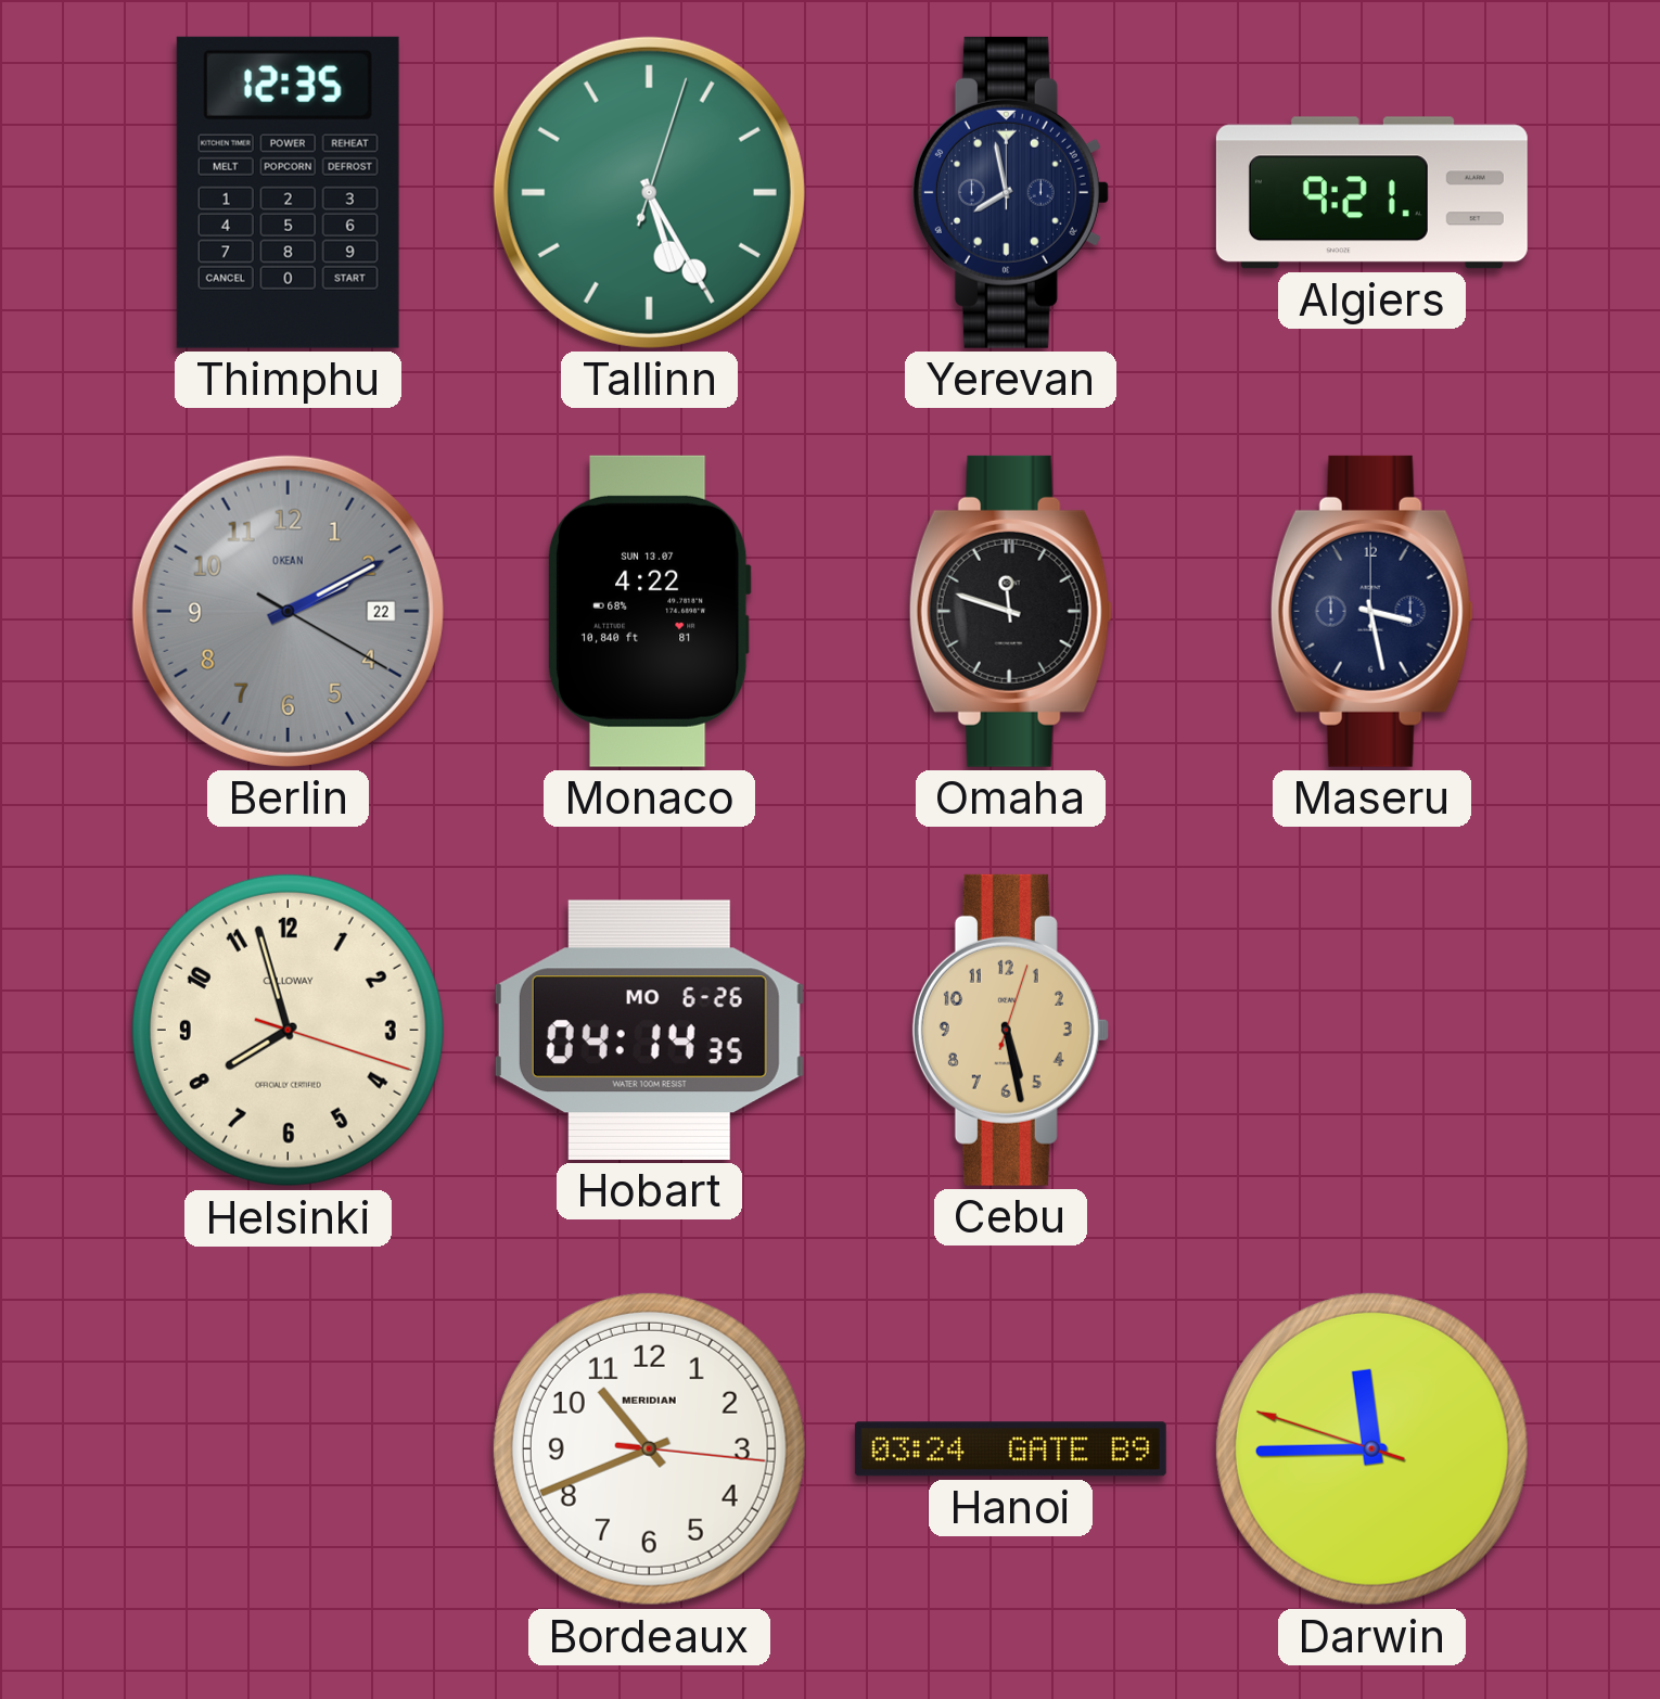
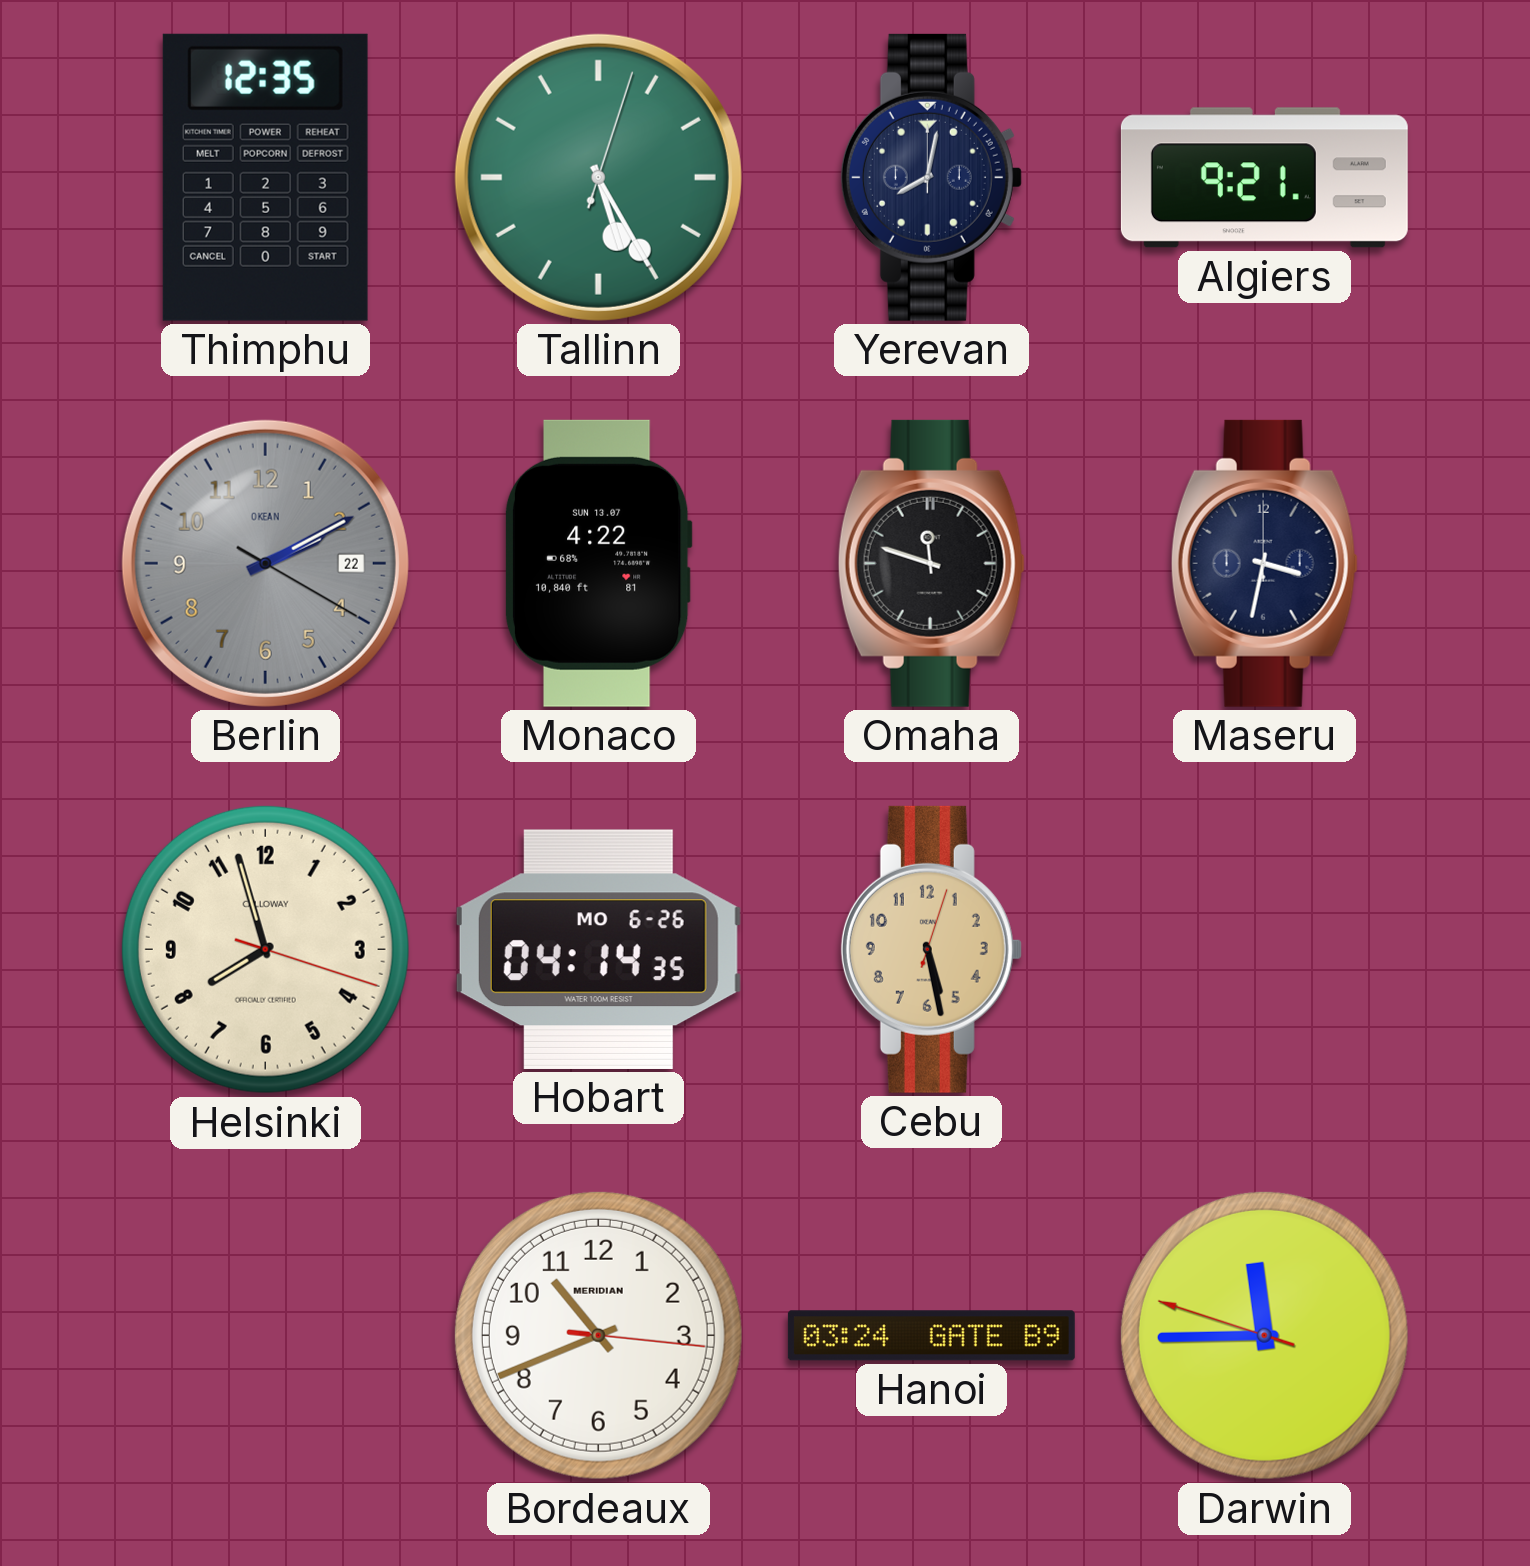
Yerevan: 7:58 -> 8:02
Maseru: 3:28 -> 3:32
